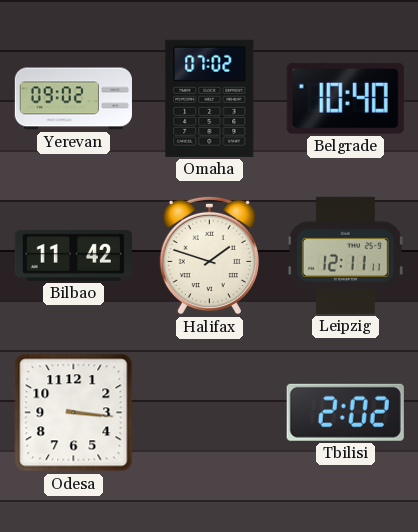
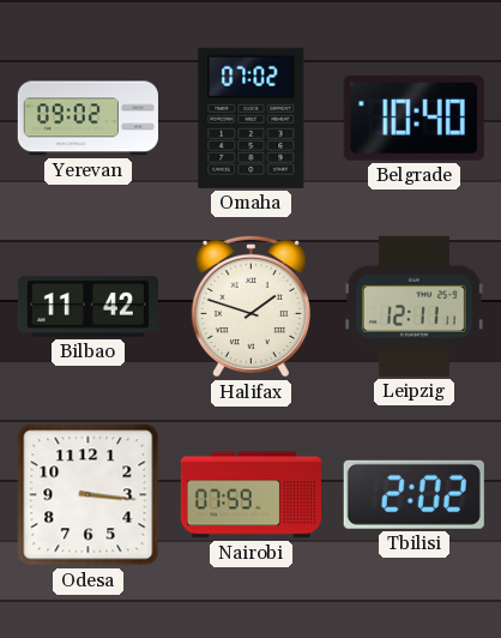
Nairobi: none -> 07:59
